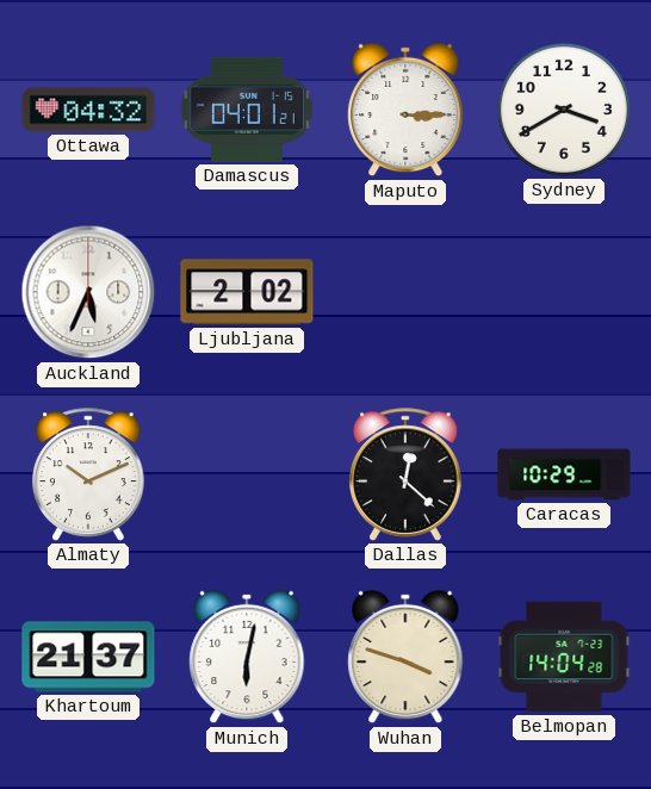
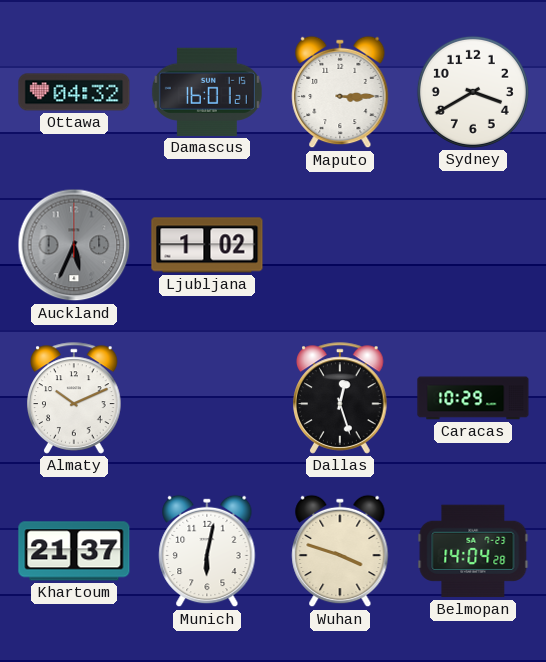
Damascus: 04:01 -> 16:01
Auckland dial: white -> grey
Ljubljana: 2:02 -> 1:02
Dallas: 12:22 -> 12:27
